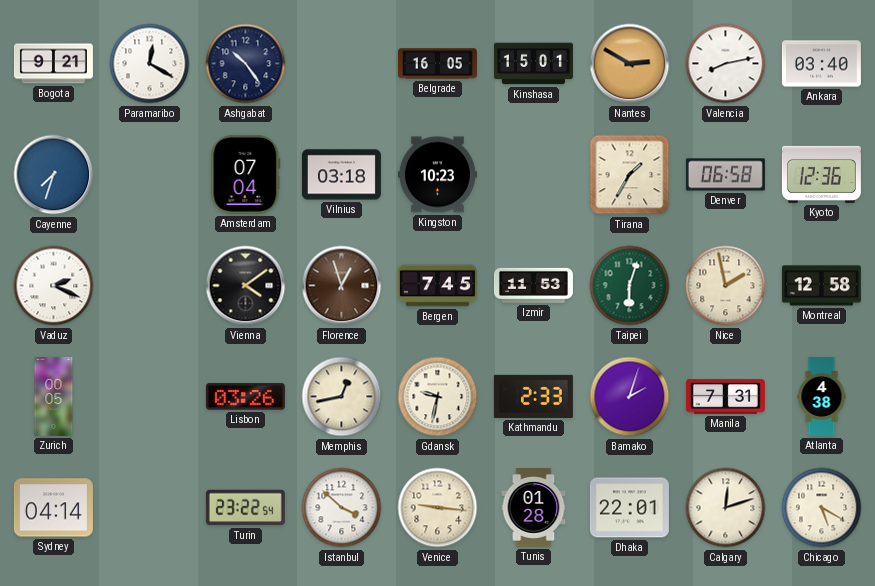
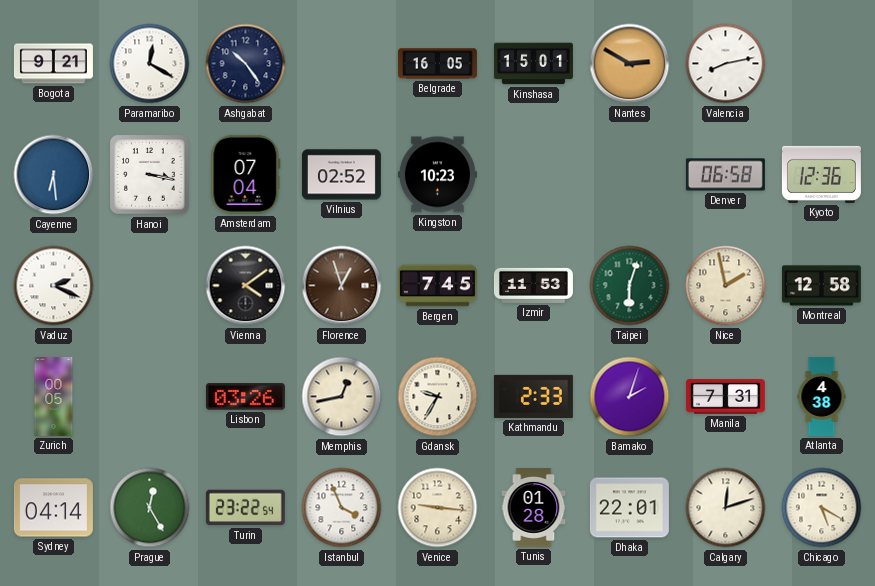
Ankara: 03:40 -> none
Cayenne: 7:33 -> 6:29
Hanoi: none -> 3:17
Vilnius: 03:18 -> 02:52
Tirana: 1:35 -> none
Gdansk: 9:32 -> 9:35
Prague: none -> 12:25
Istanbul: 3:52 -> 3:56
